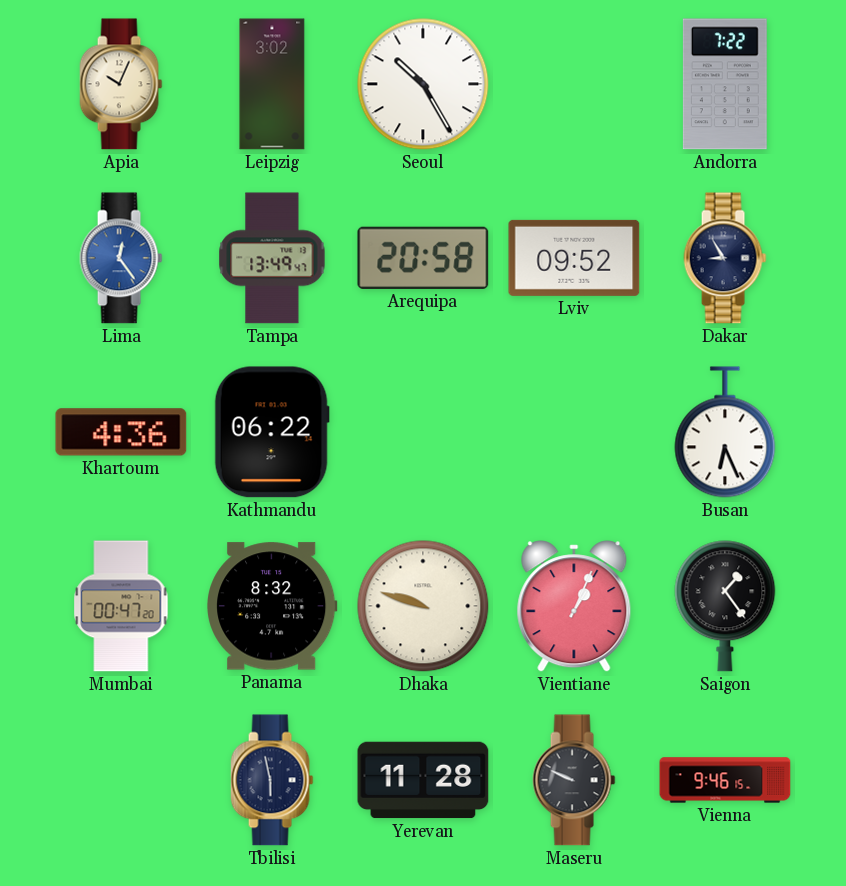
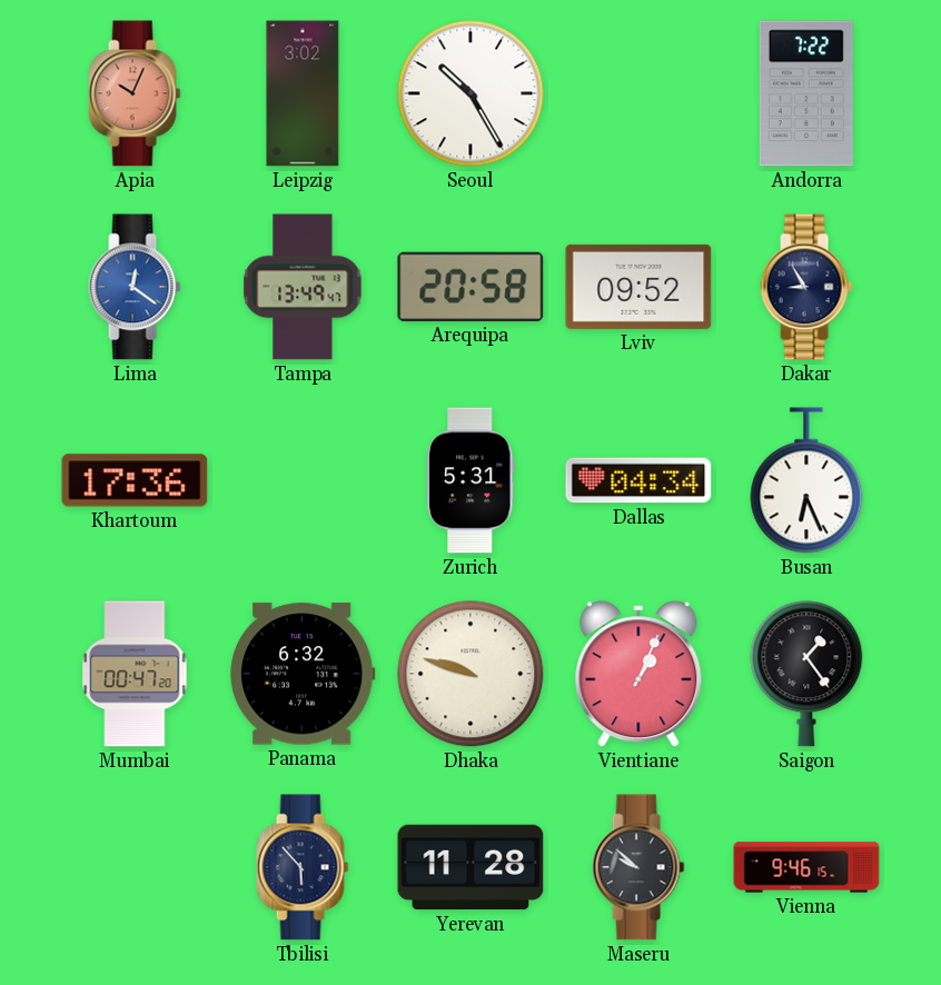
Apia dial: cream -> salmon
Lima: 12:24 -> 12:21
Khartoum: 4:36 -> 17:36
Kathmandu: 06:22 -> none
Zurich: none -> 5:31
Dallas: none -> 04:34
Panama: 8:32 -> 6:32
Tbilisi: 5:58 -> 5:53
Maseru: 9:49 -> 9:52
